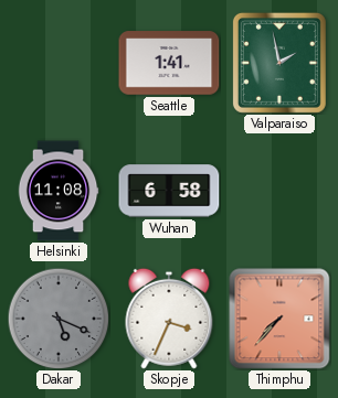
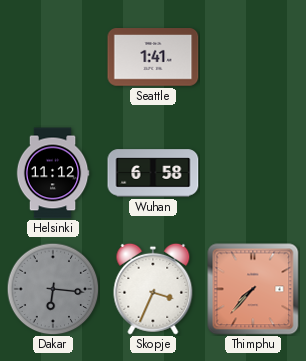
Valparaiso: 1:58 -> none
Helsinki: 11:08 -> 11:12
Dakar: 5:19 -> 6:16
